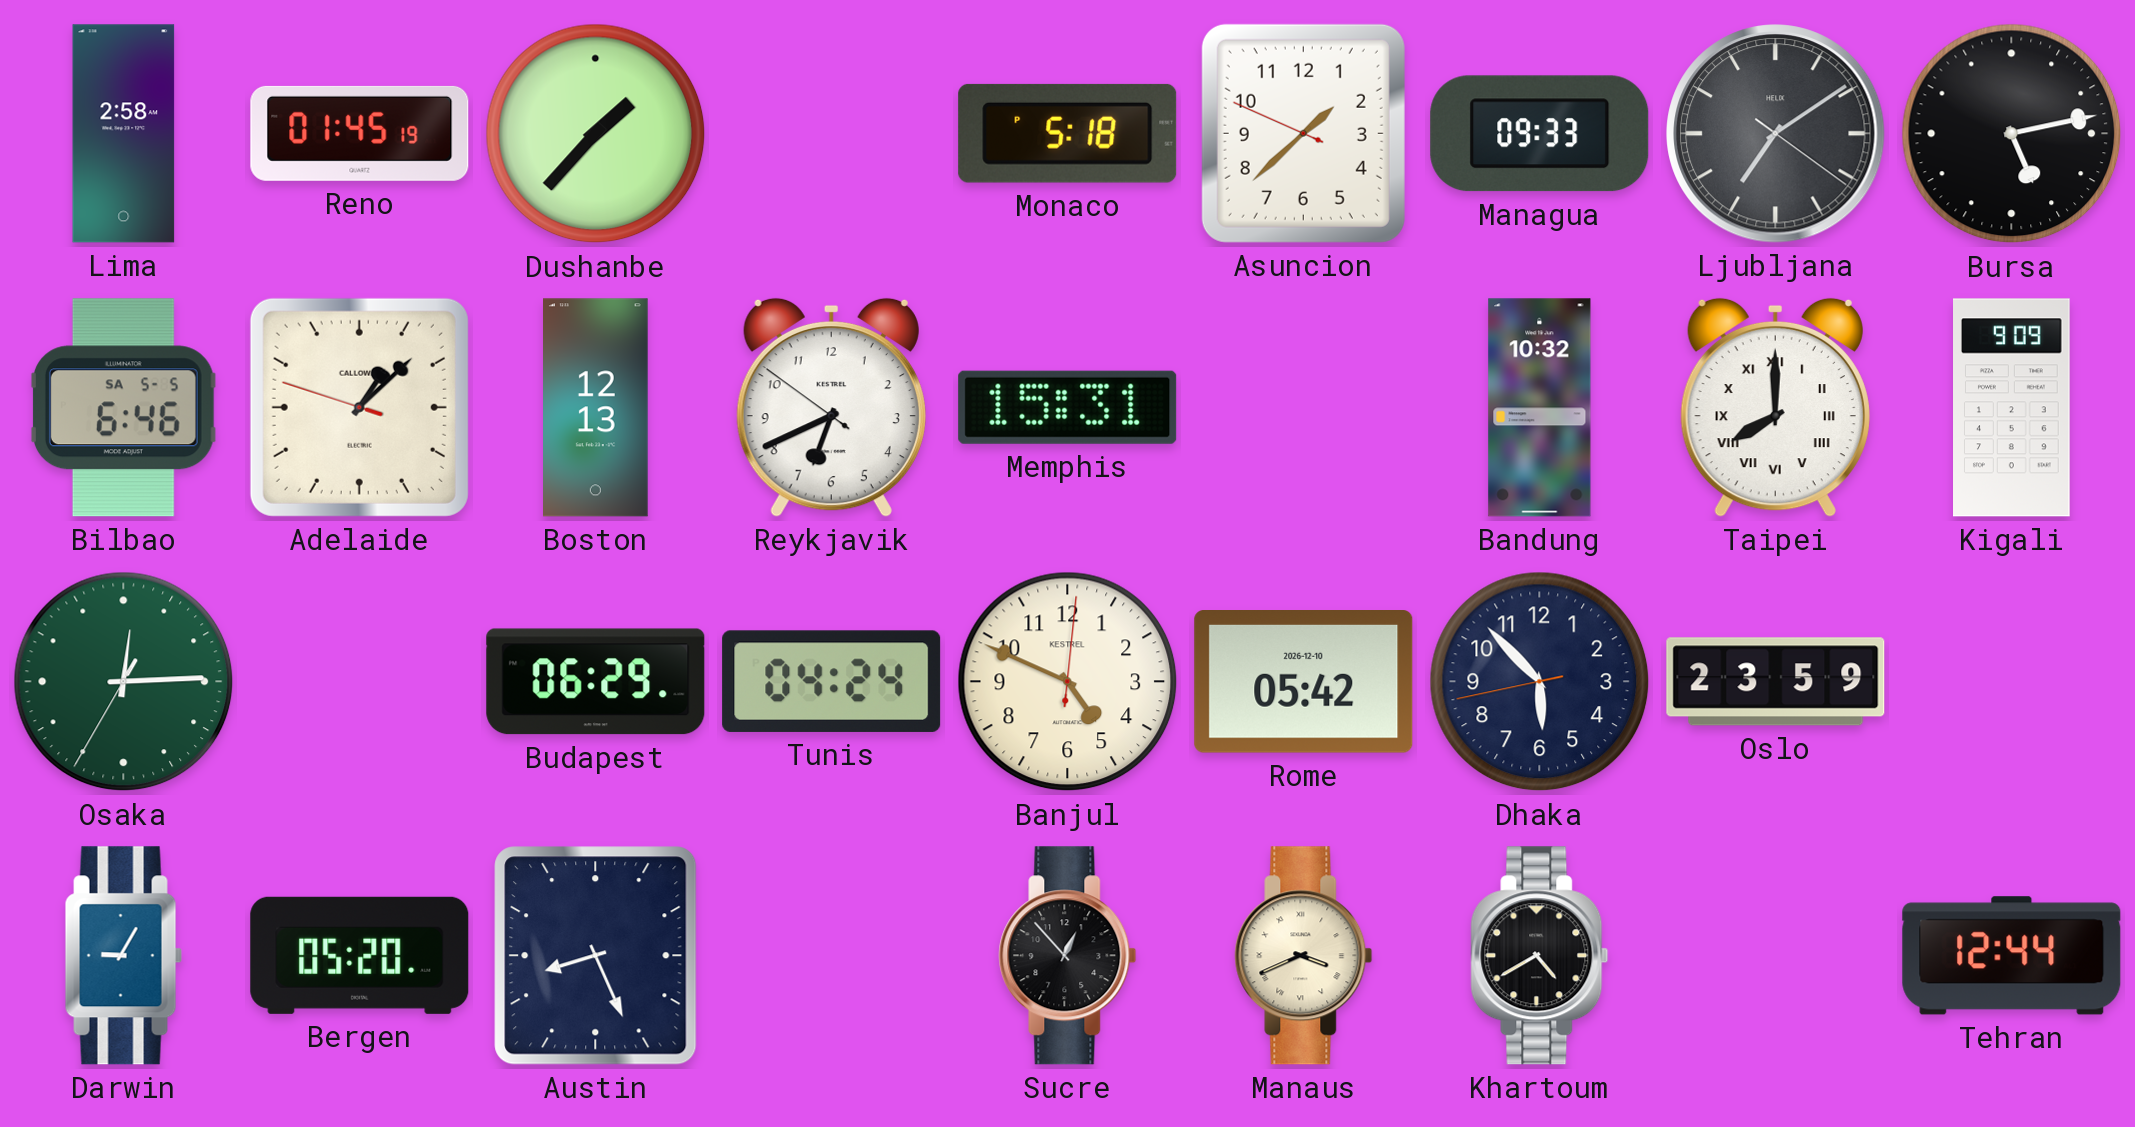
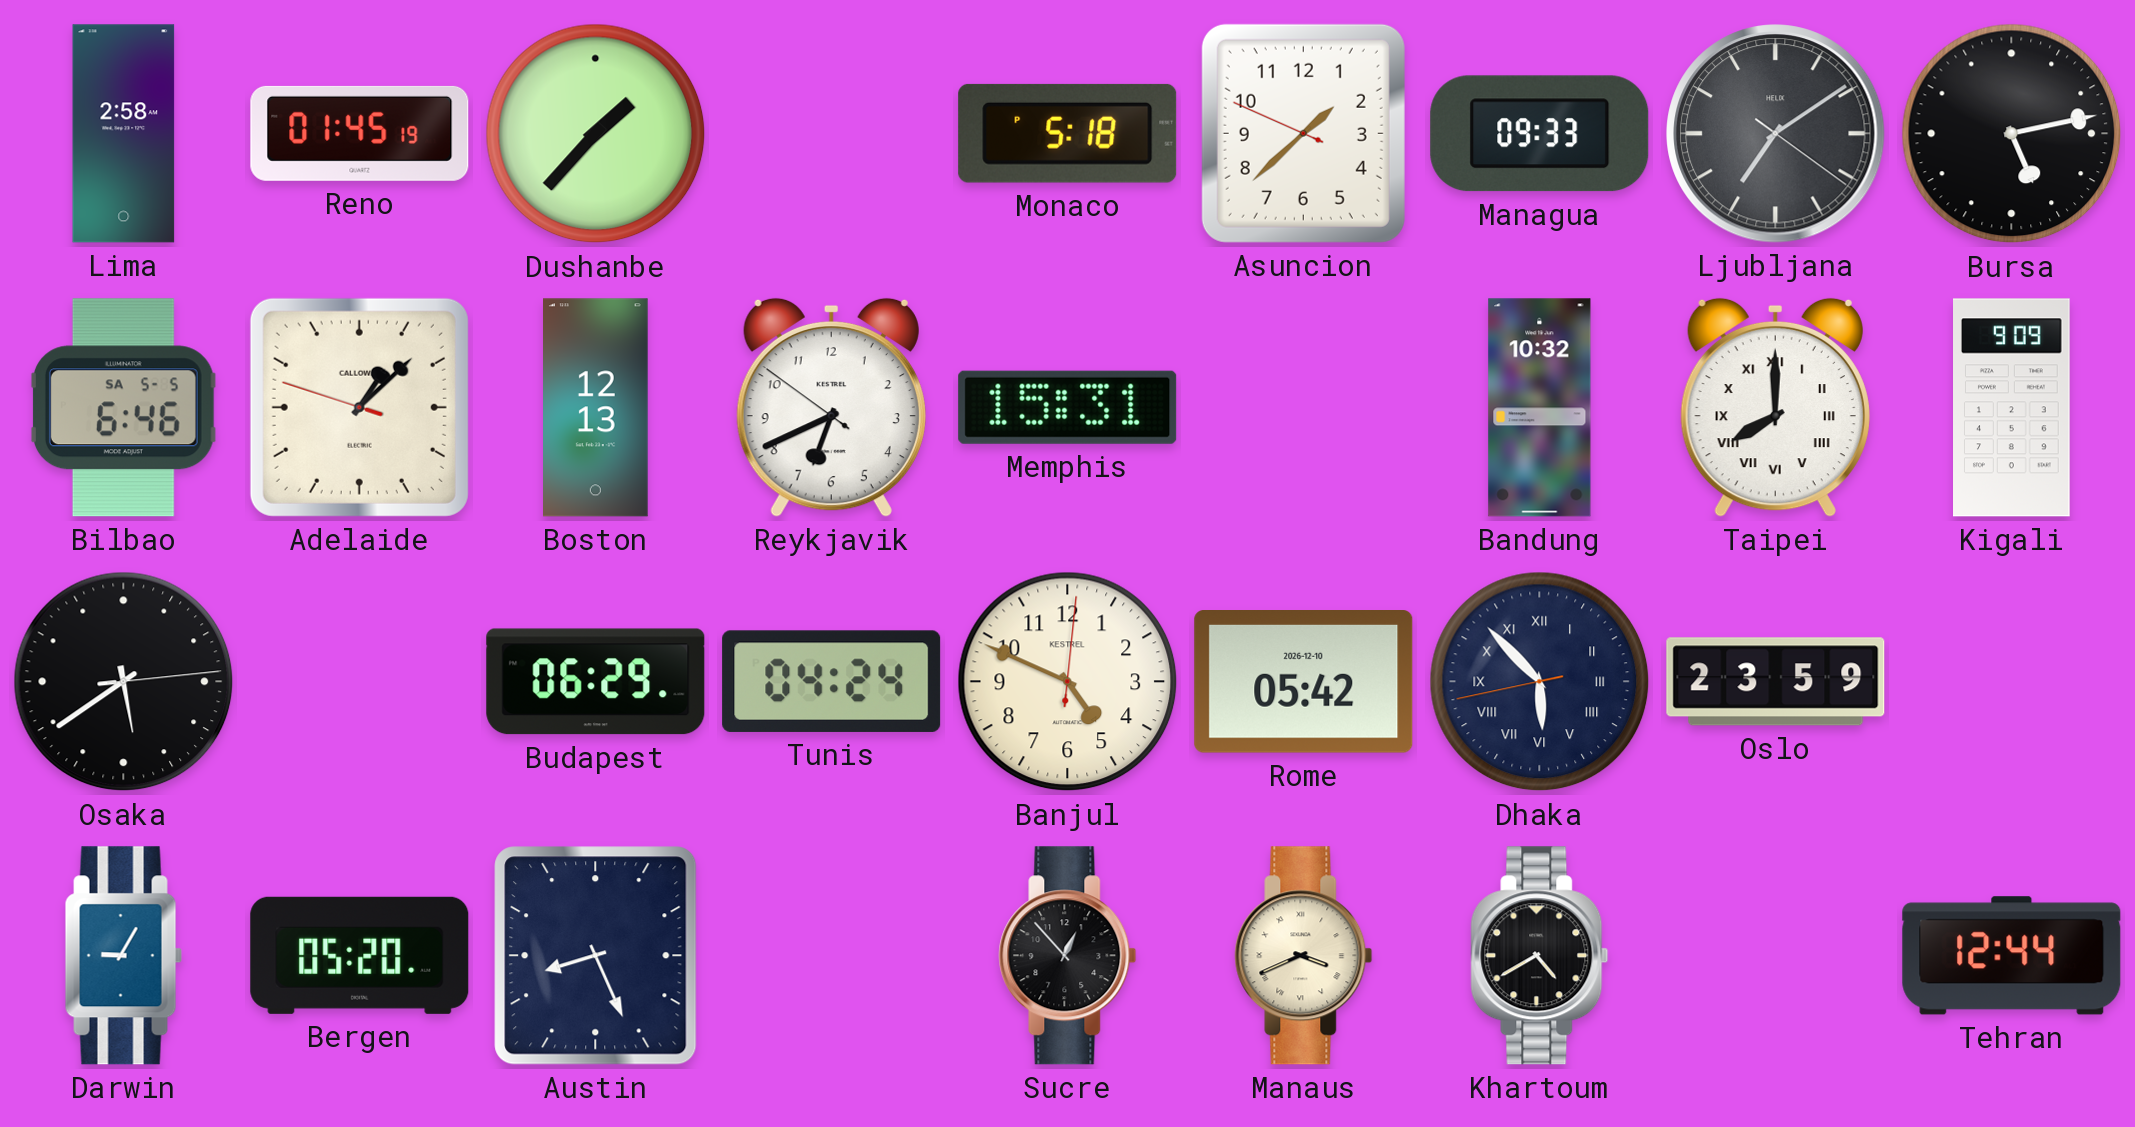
Osaka: 12:14 -> 5:39
Osaka dial: green -> black
Dhaka numerals: Arabic -> Roman
